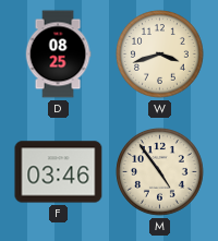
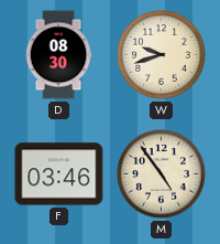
D: 08:25 -> 08:30
W: 3:42 -> 9:42
